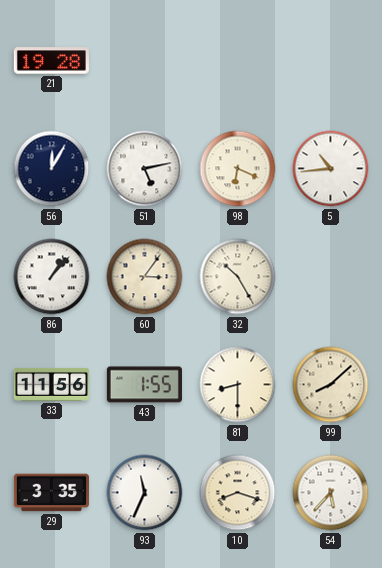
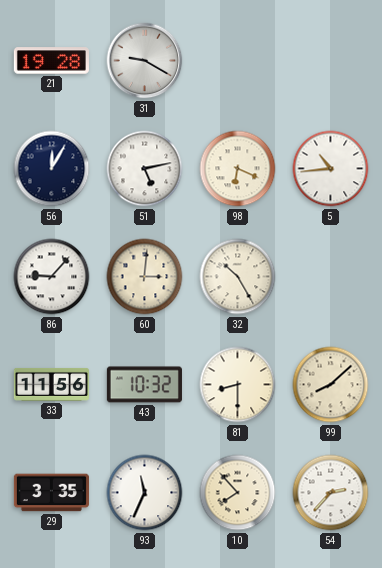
31: none -> 9:20
86: 1:07 -> 9:07
60: 3:06 -> 3:01
43: 1:55 -> 10:32
10: 8:18 -> 7:53
54: 5:37 -> 2:37
